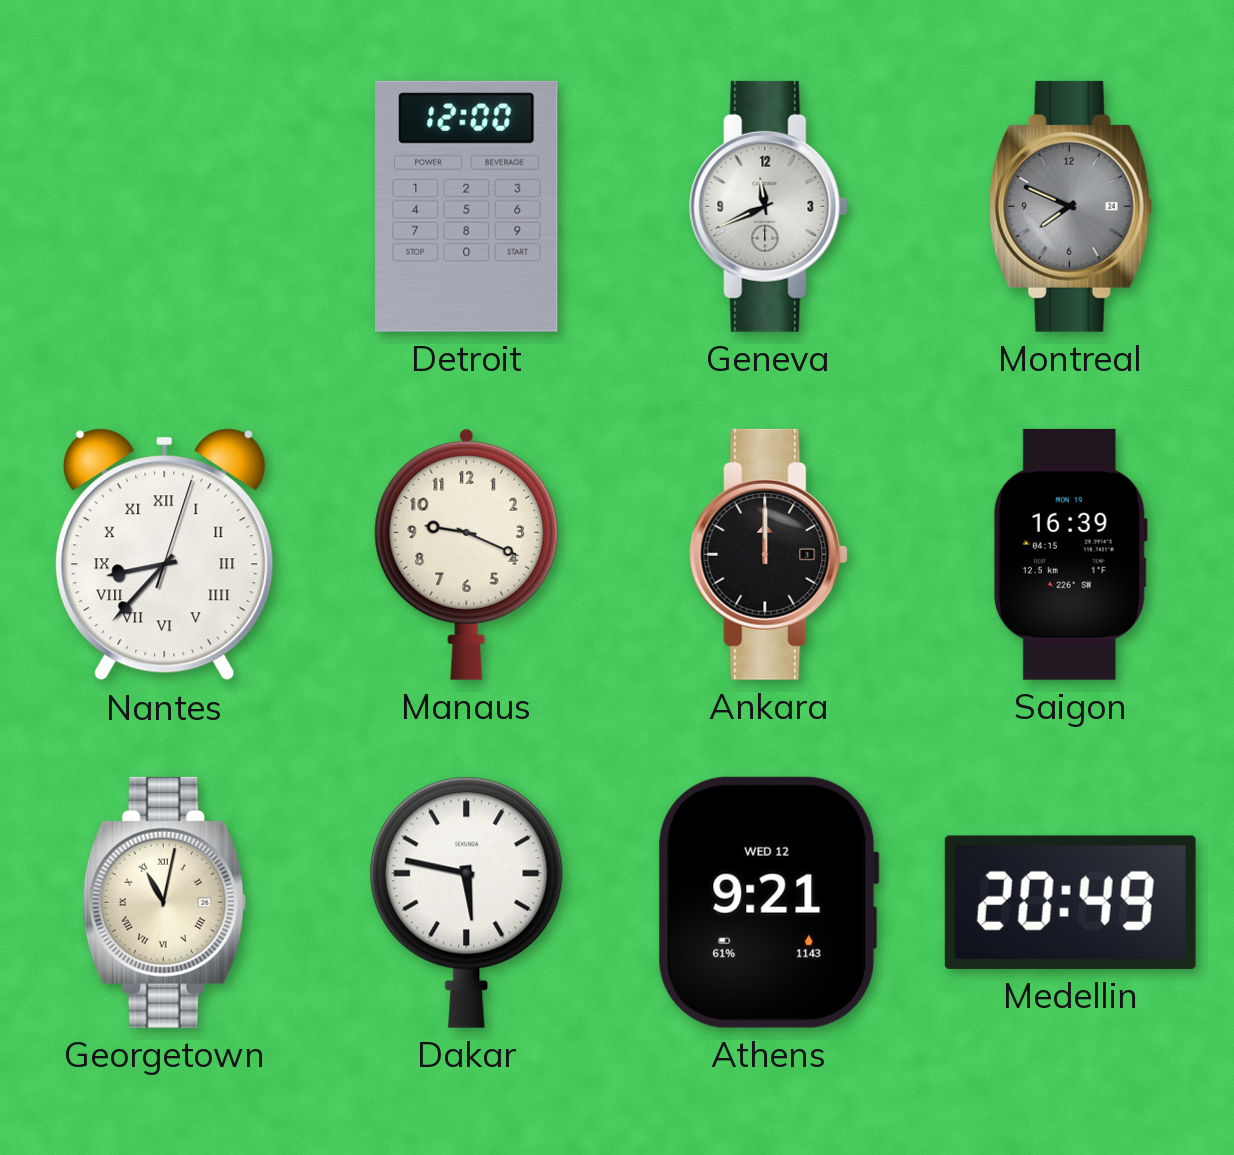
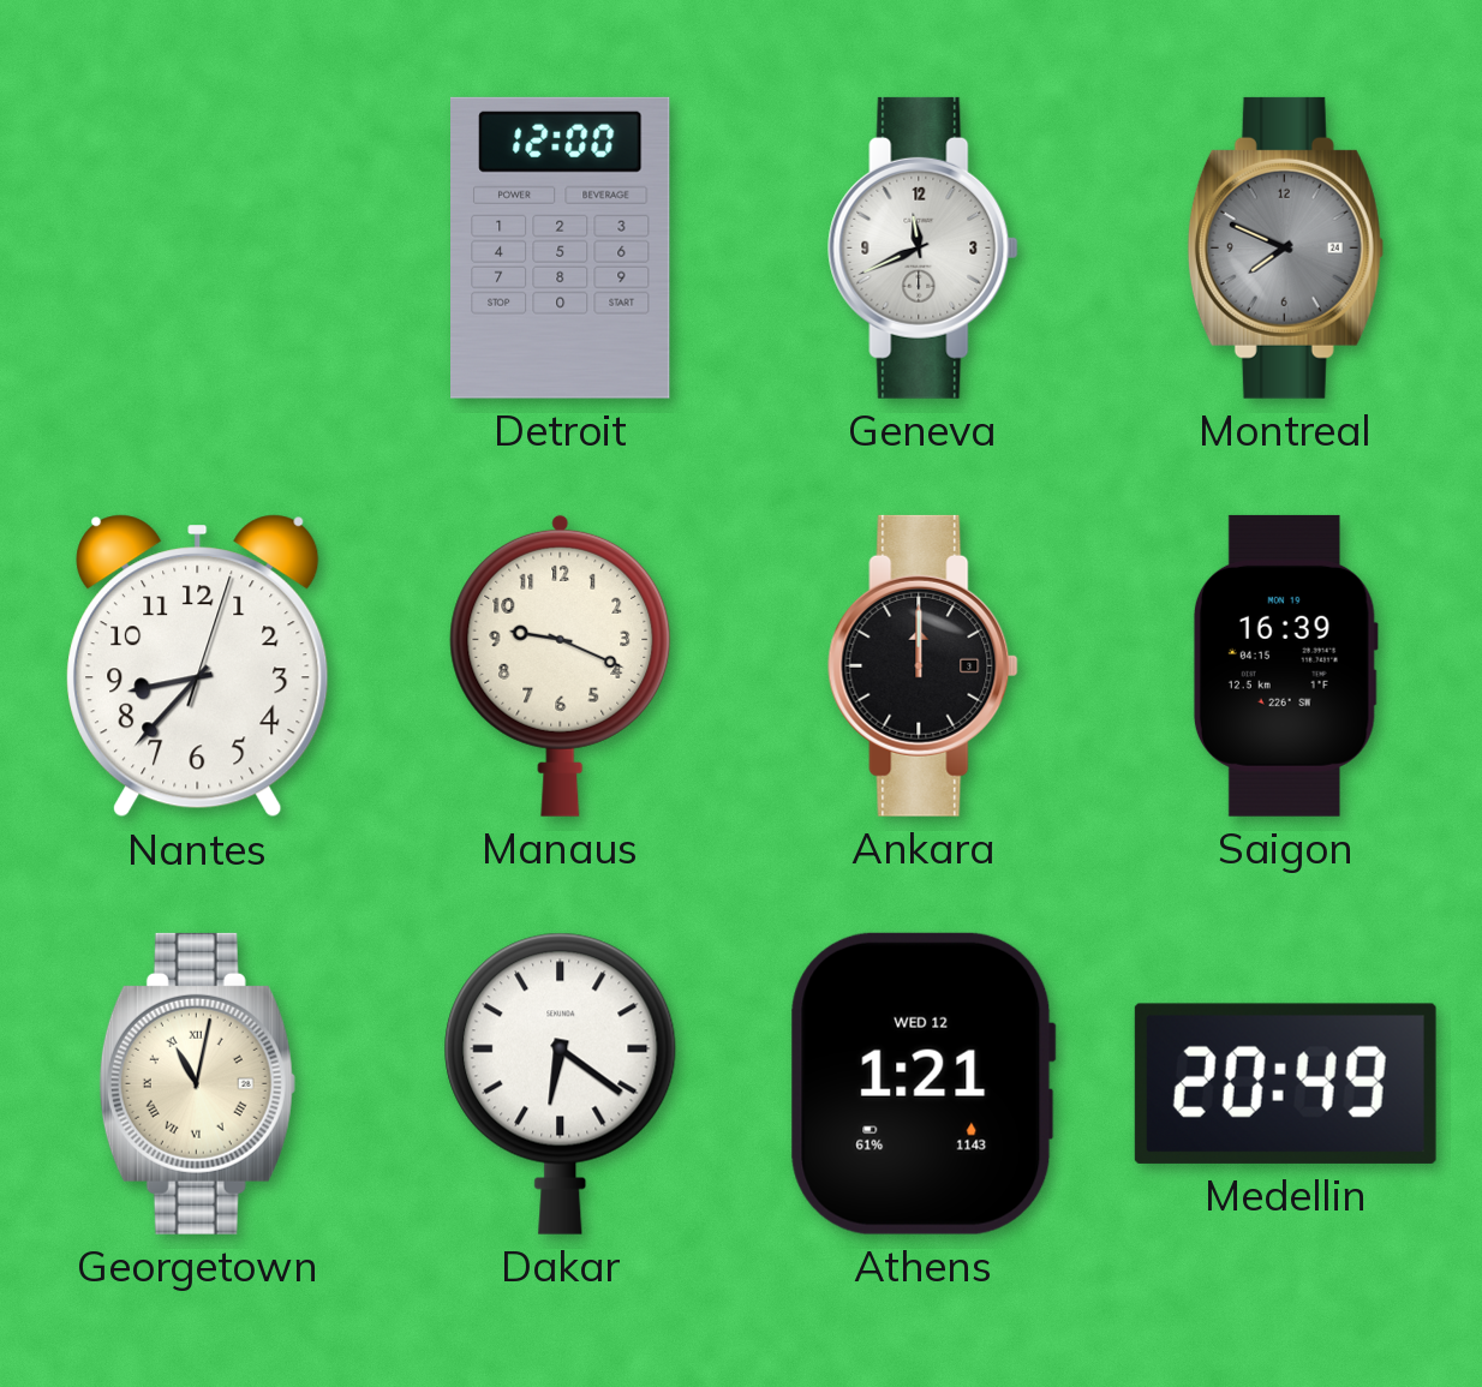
Nantes numerals: Roman -> Arabic
Dakar: 5:47 -> 6:21
Athens: 9:21 -> 1:21
